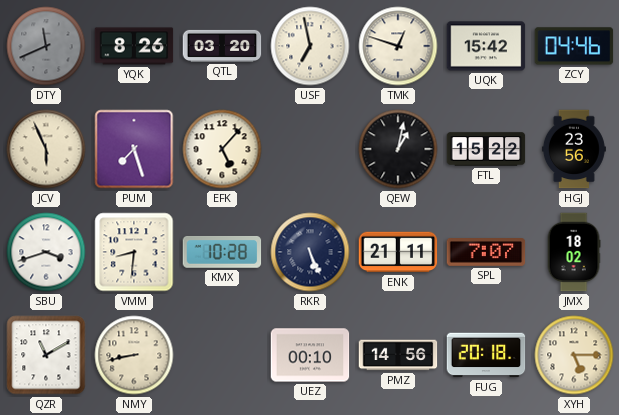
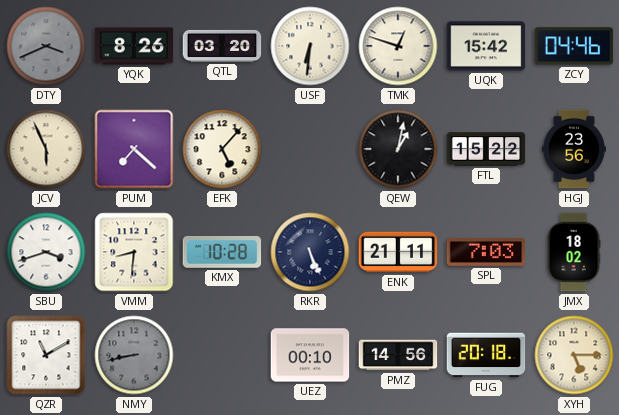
DTY: 11:41 -> 3:41
USF: 6:58 -> 6:31
PUM: 7:27 -> 7:22
SPL: 7:07 -> 7:03
NMY dial: cream -> grey
